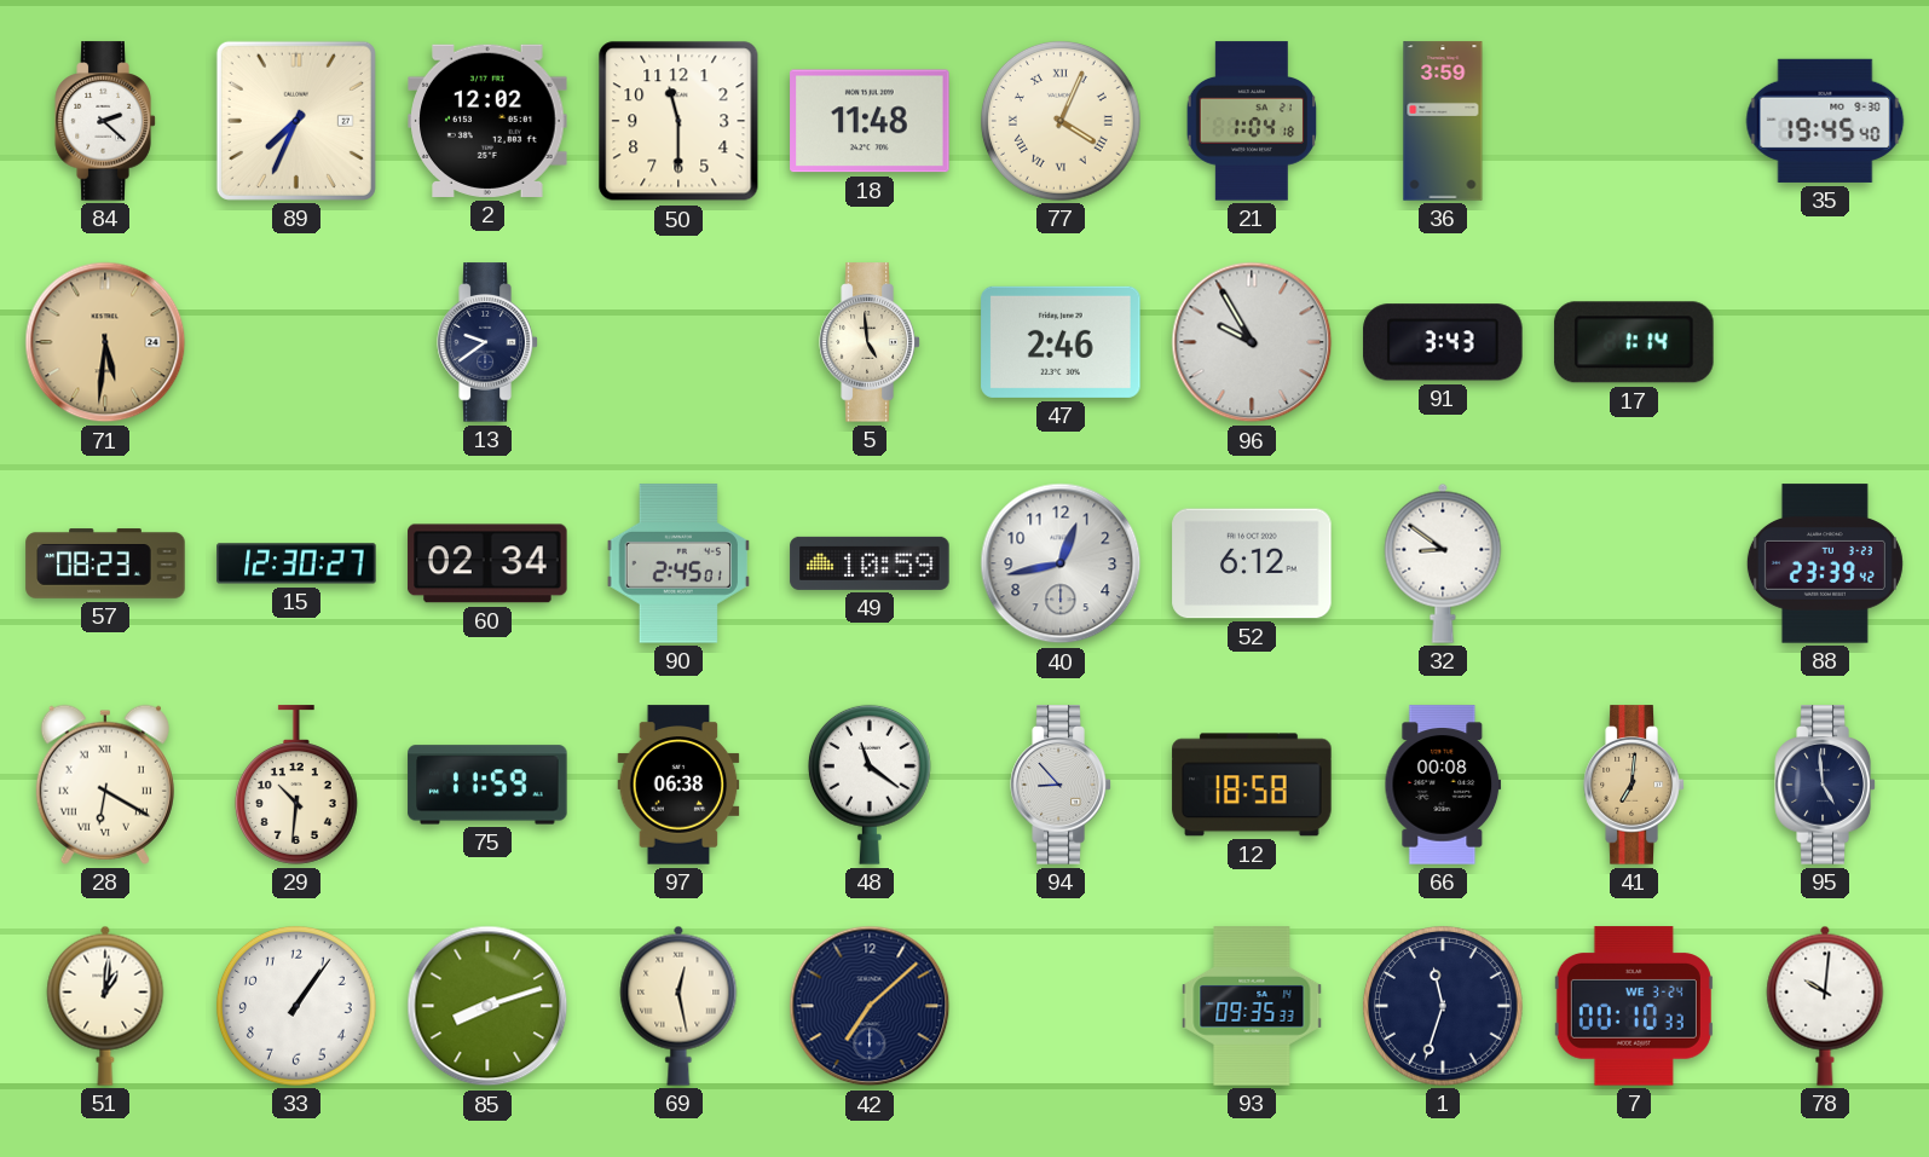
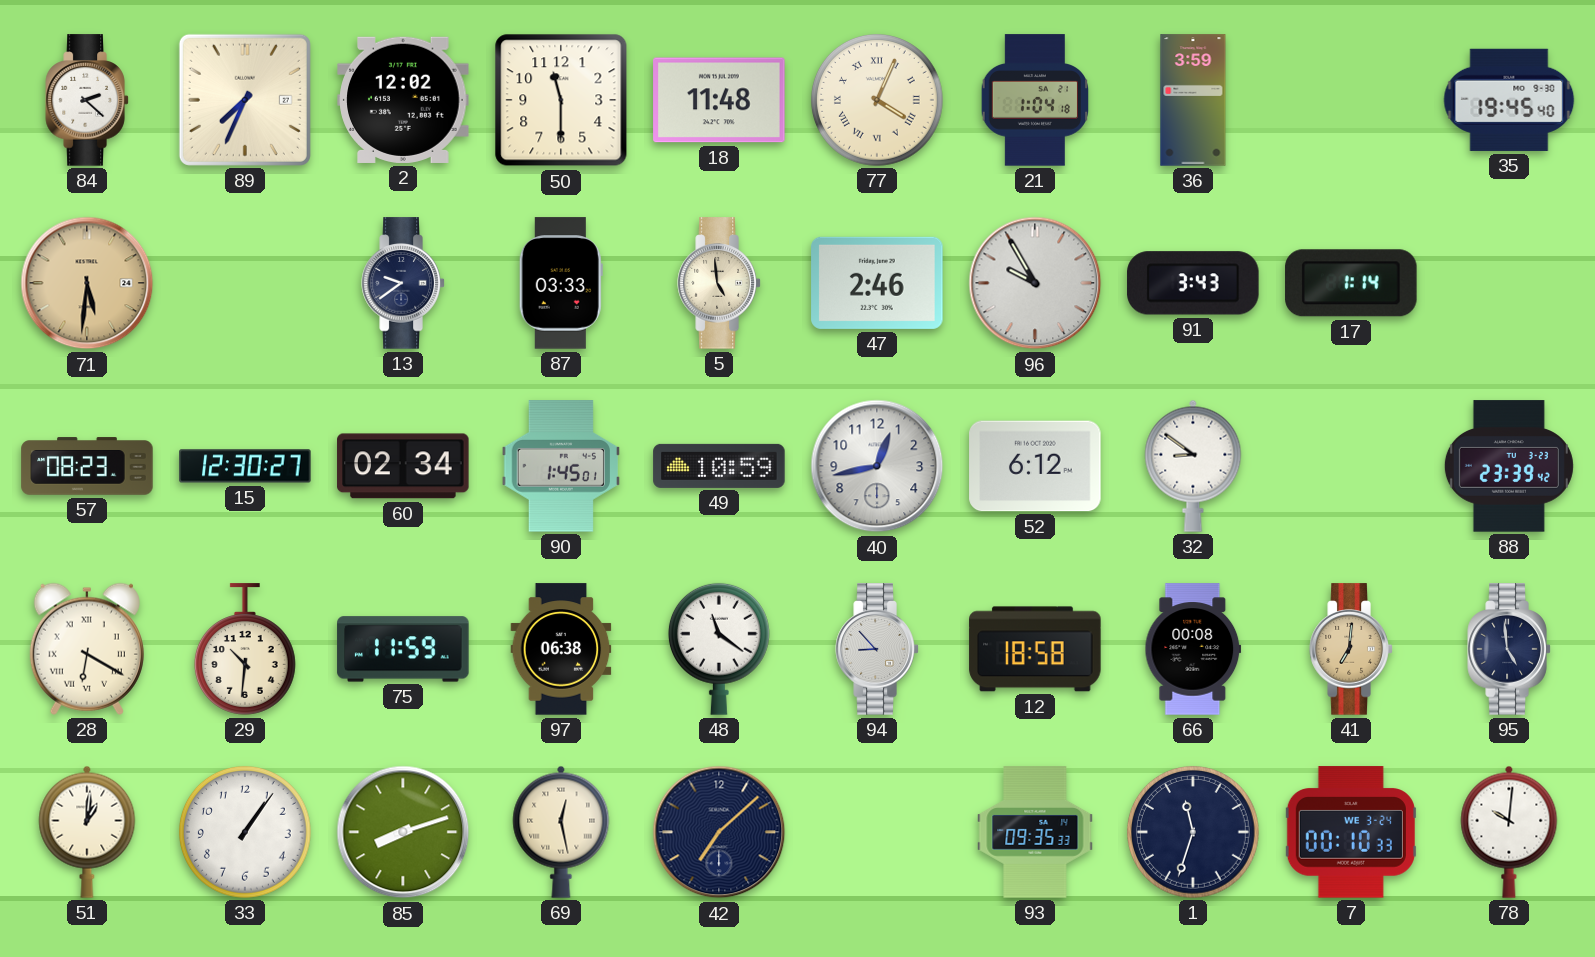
87: none -> 03:33
90: 2:45 -> 1:45
